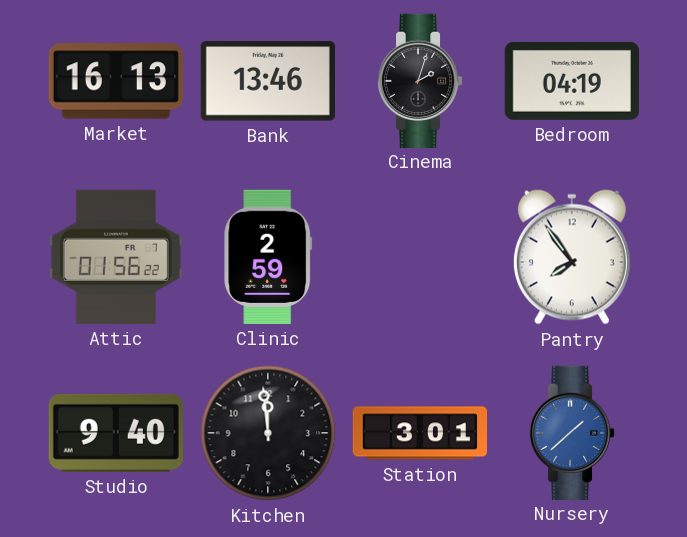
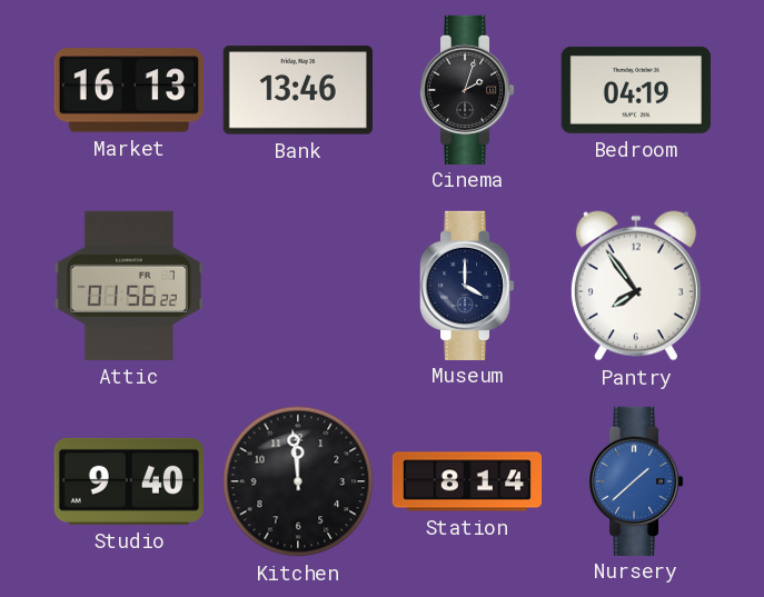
Clinic: 2:59 -> none
Museum: none -> 4:00
Station: 3:01 -> 8:14
